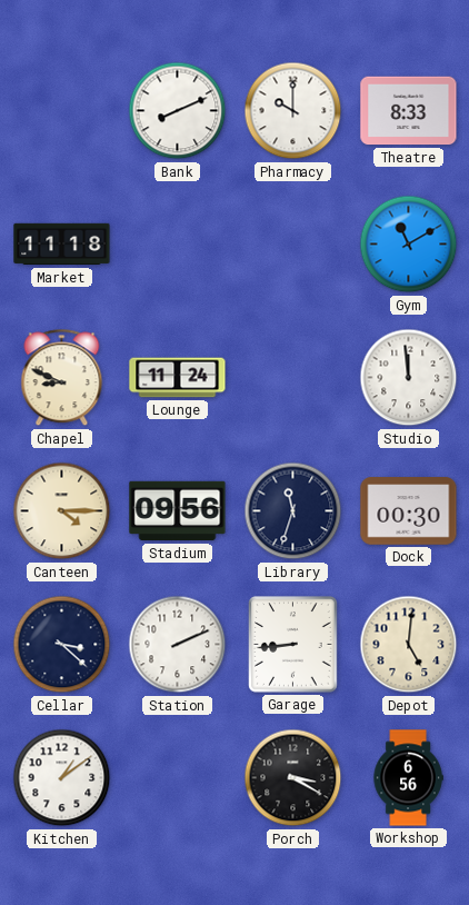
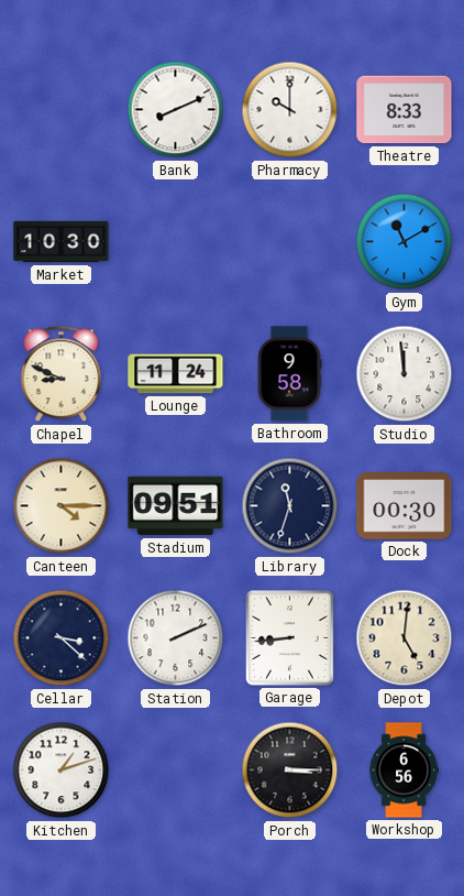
Market: 11:18 -> 10:30
Bathroom: none -> 9:58
Stadium: 09:56 -> 09:51
Kitchen: 1:09 -> 1:12
Porch: 3:20 -> 3:15
